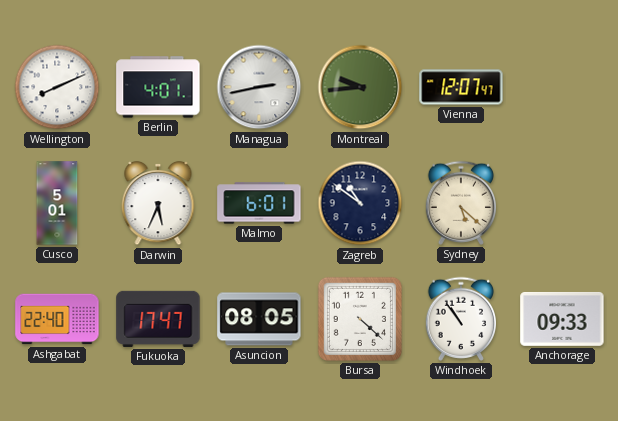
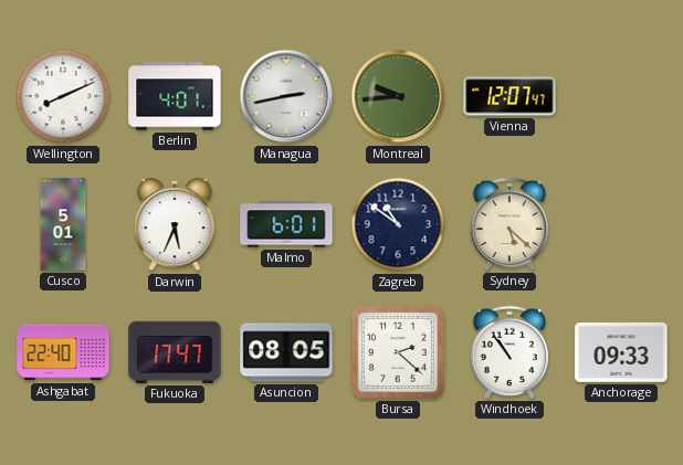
Bursa: 4:22 -> 2:22
